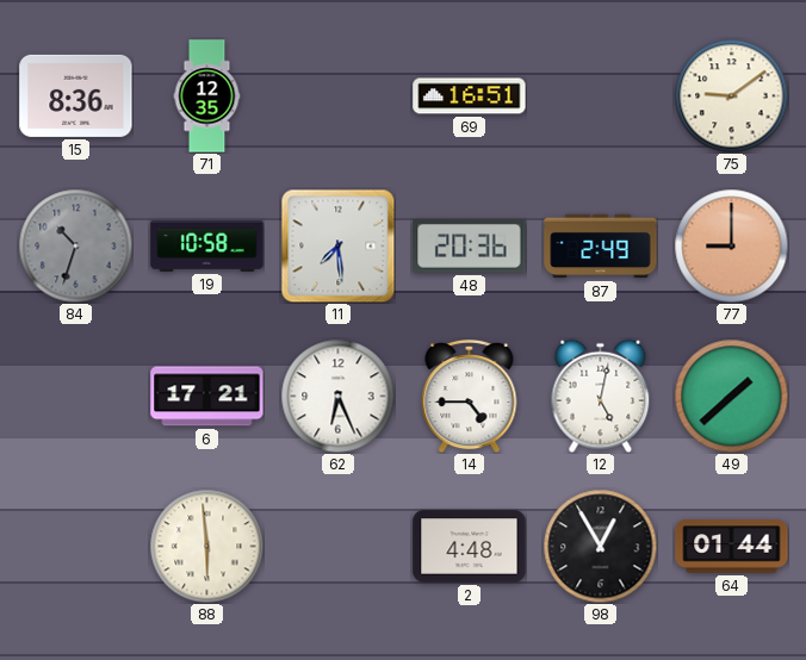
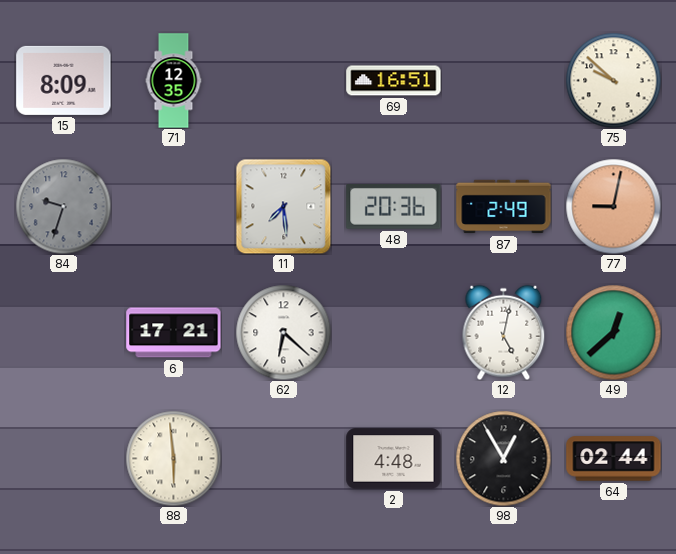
15: 8:36 -> 8:09
75: 9:09 -> 9:52
84: 10:33 -> 9:33
19: 10:58 -> none
77: 9:00 -> 9:02
62: 6:26 -> 6:22
14: 4:45 -> none
49: 1:38 -> 12:38
64: 01:44 -> 02:44
